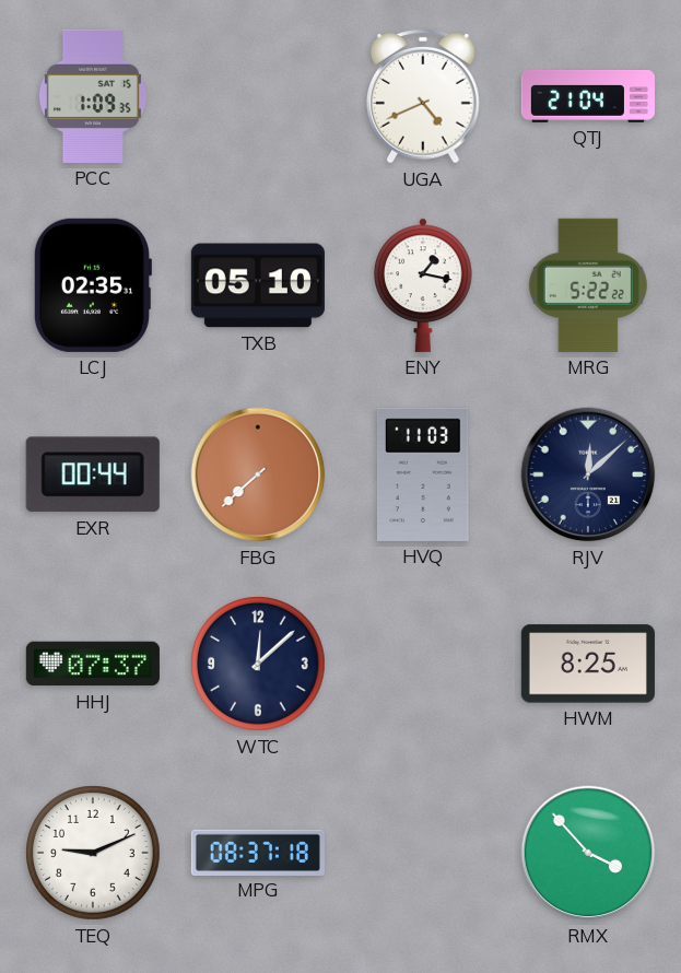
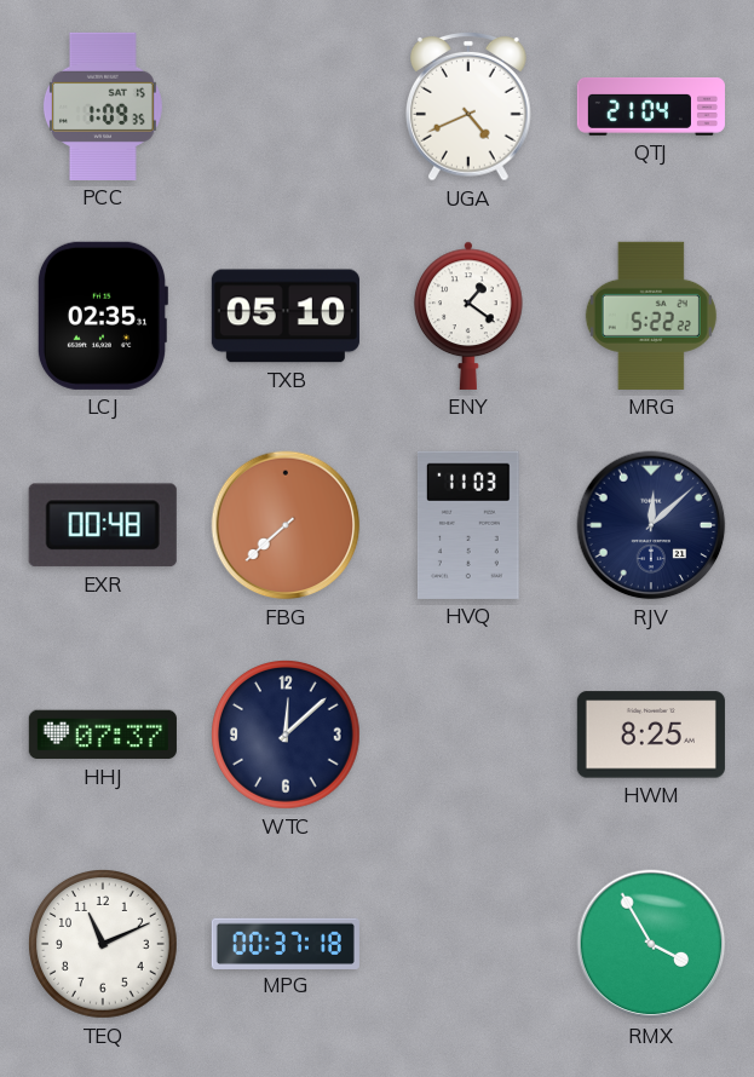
ENY: 1:17 -> 1:21
EXR: 00:44 -> 00:48
TEQ: 9:11 -> 11:11
MPG: 08:37 -> 00:37
RMX: 3:53 -> 3:55
